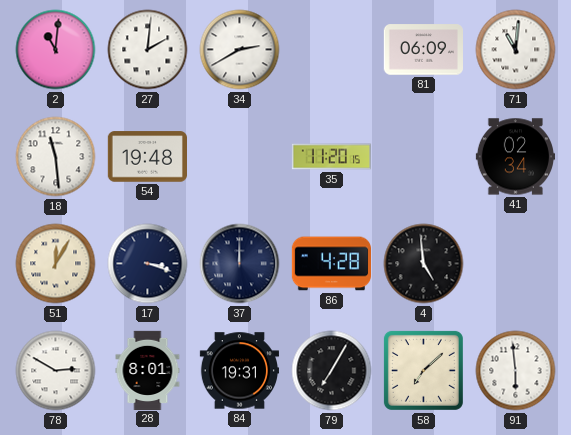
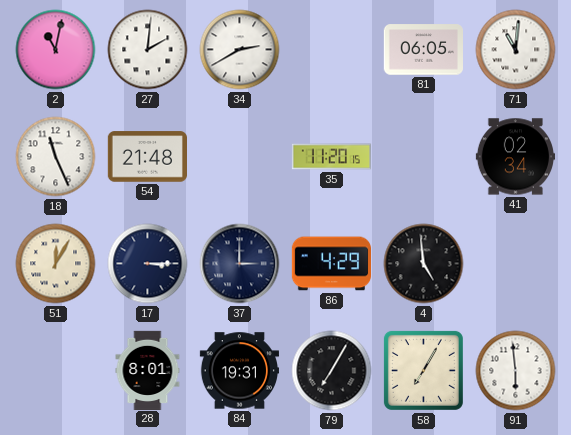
2: 11:01 -> 11:02
81: 06:09 -> 06:05
18: 11:29 -> 11:26
54: 19:48 -> 21:48
17: 3:18 -> 3:15
37: 12:00 -> 3:00
86: 4:28 -> 4:29
78: 2:50 -> none
58: 7:08 -> 7:05
